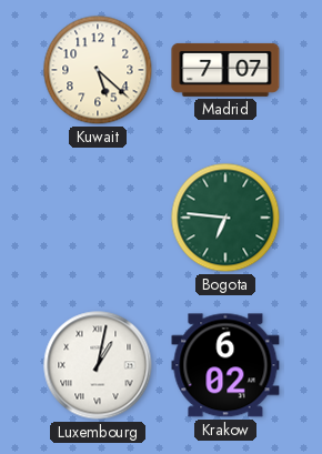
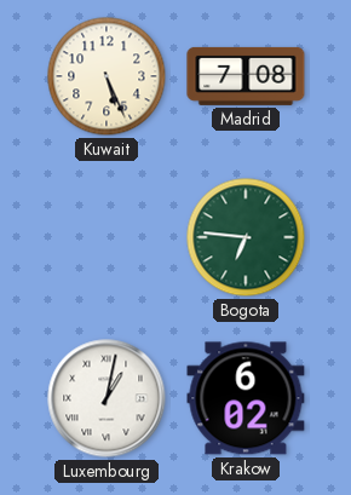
Kuwait: 5:22 -> 5:26
Madrid: 7:07 -> 7:08
